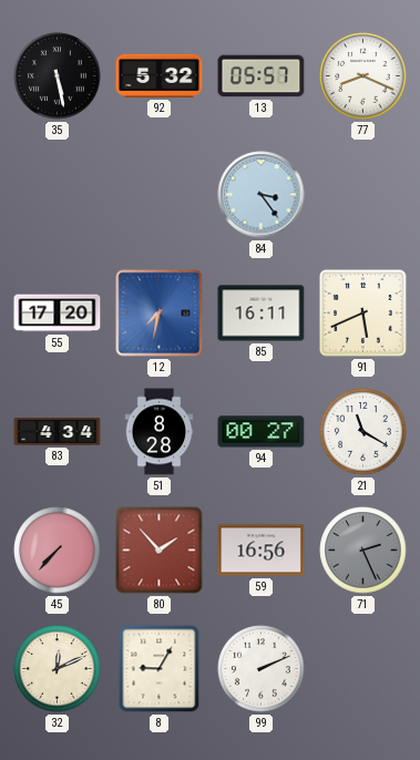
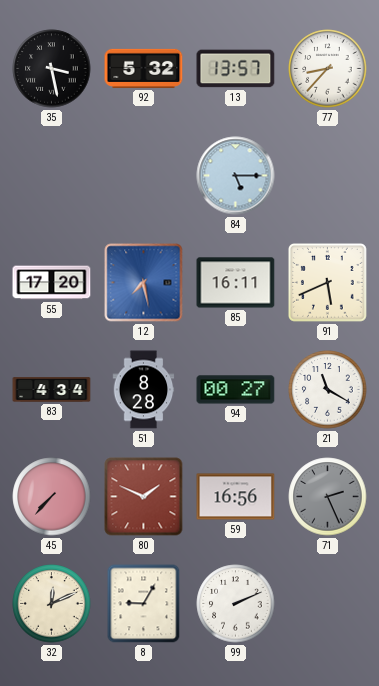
35: 5:28 -> 3:28
13: 05:57 -> 13:57
77: 8:19 -> 8:37
84: 3:24 -> 5:15
12: 7:32 -> 7:28
80: 1:53 -> 1:49
